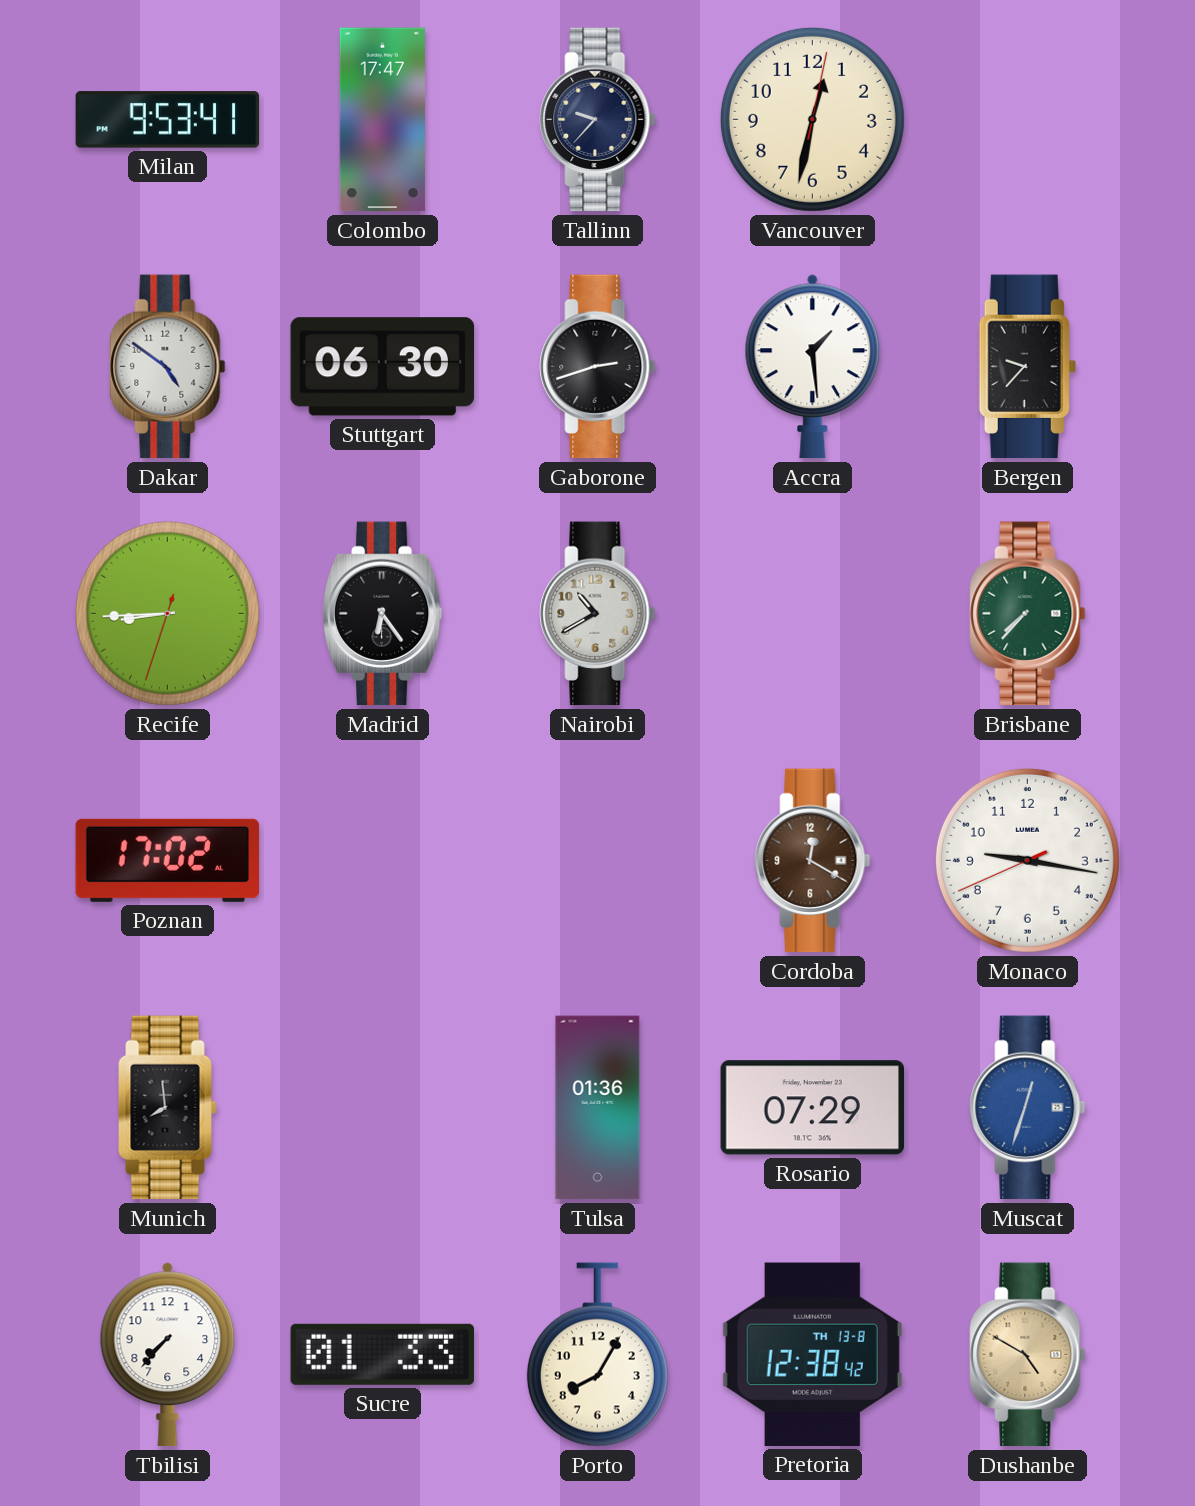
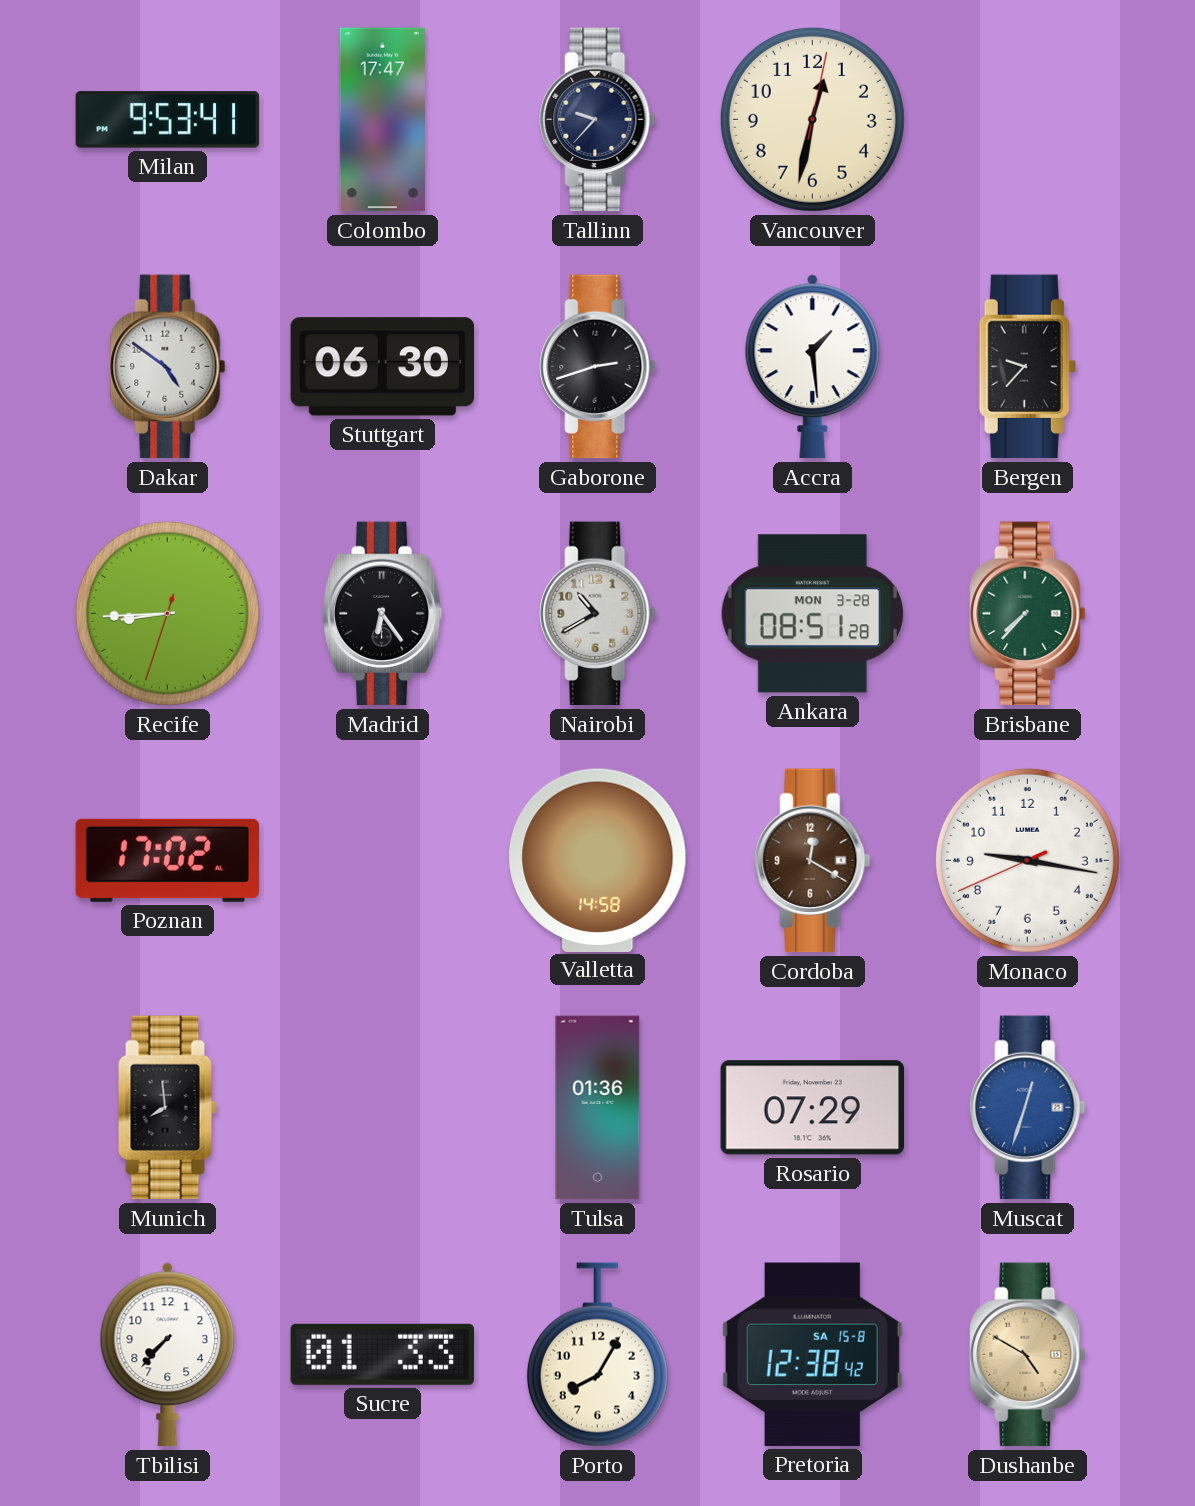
Ankara: none -> 08:51
Valletta: none -> 14:58
Pretoria date: TH 13-8 -> SA 15-8
